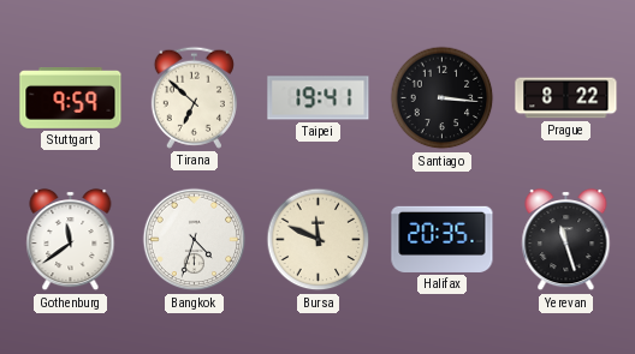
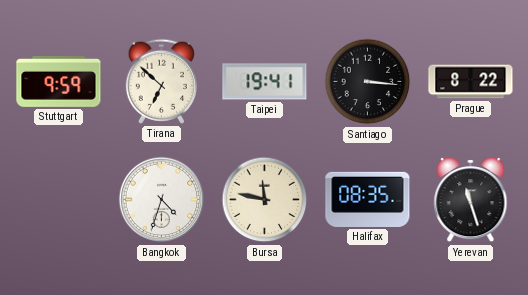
Gothenburg: 11:39 -> none
Bursa: 11:49 -> 11:47
Halifax: 20:35 -> 08:35
